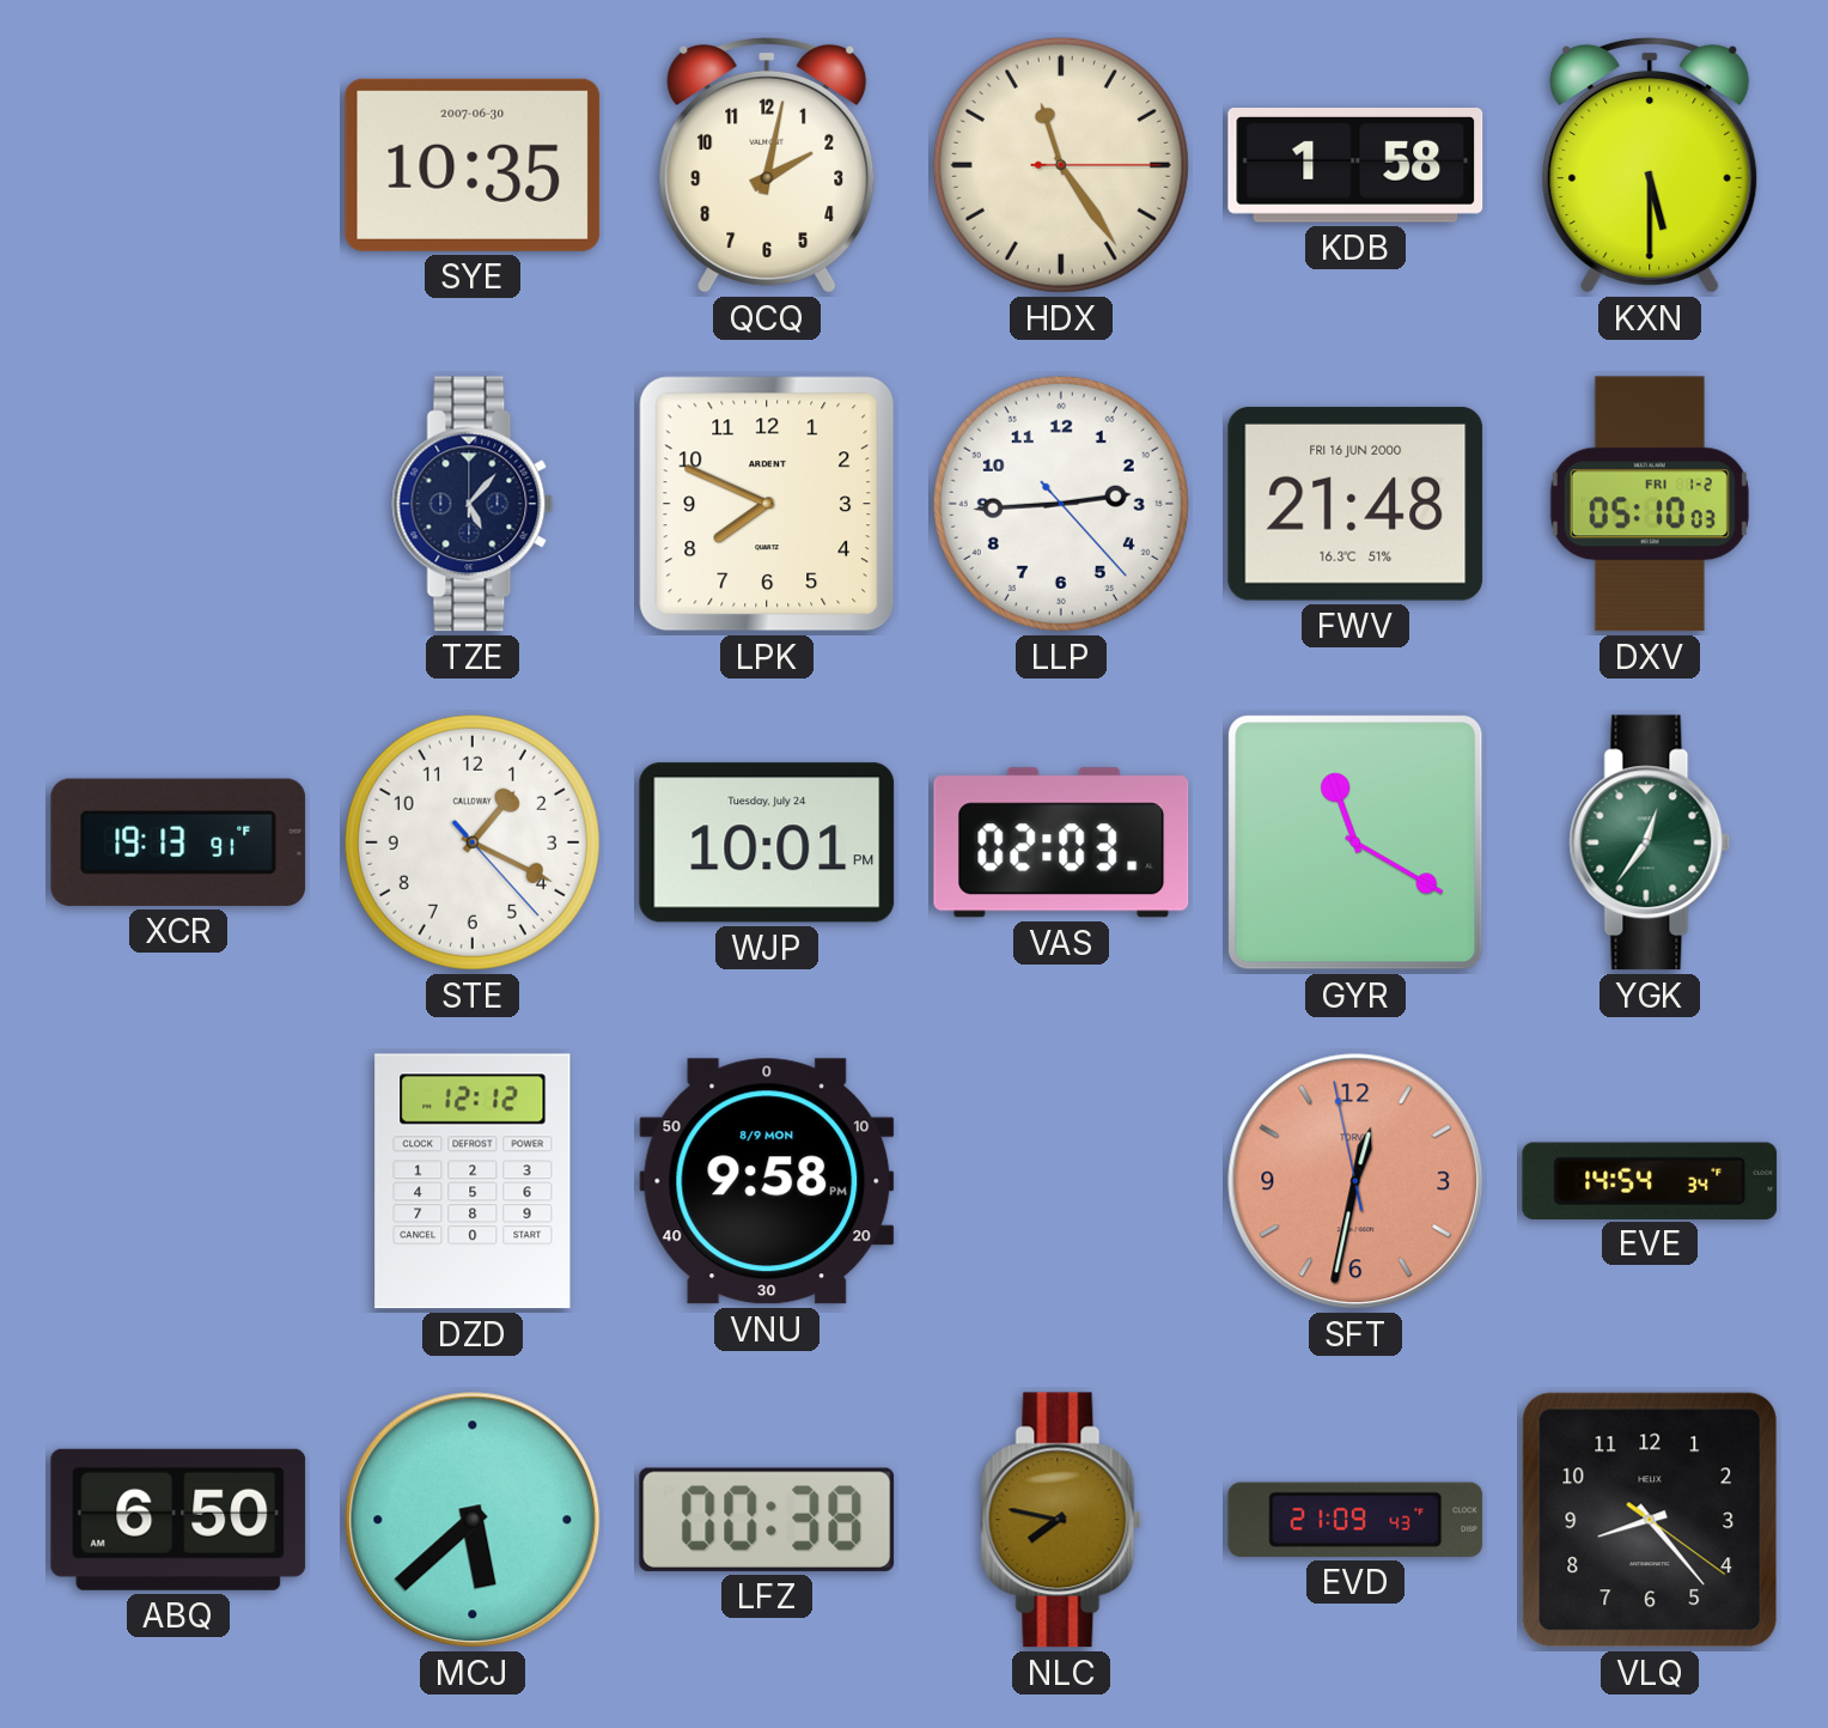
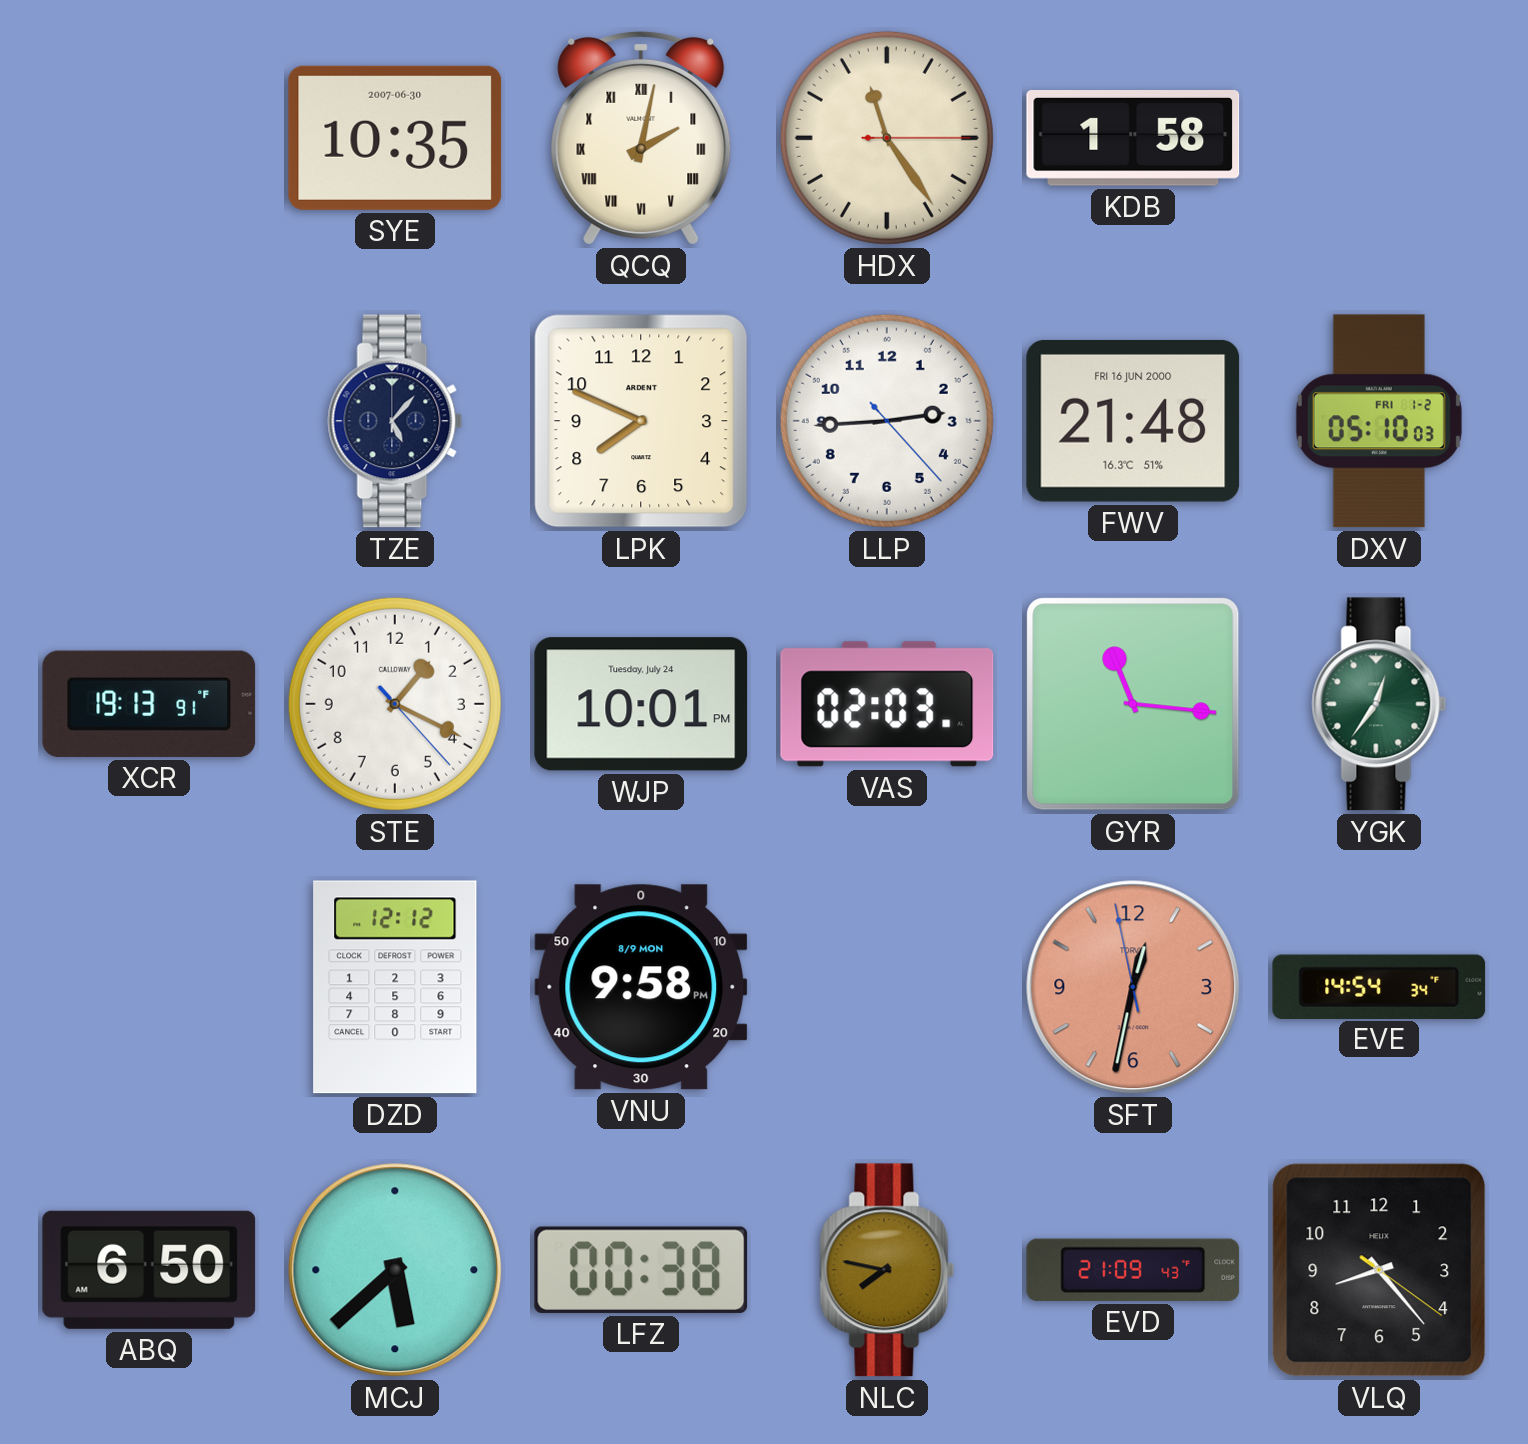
QCQ numerals: Arabic -> Roman
KXN: 5:30 -> none
GYR: 11:20 -> 11:16
